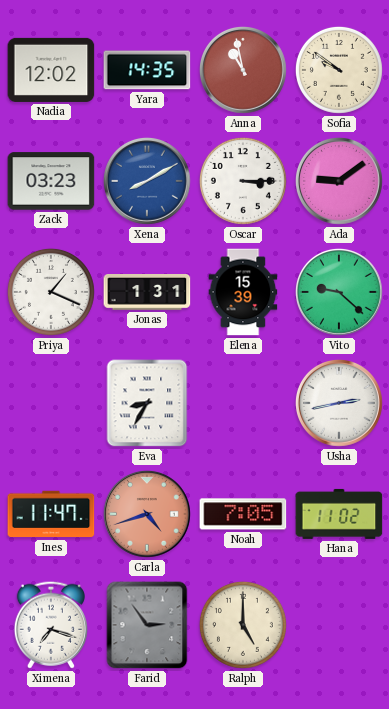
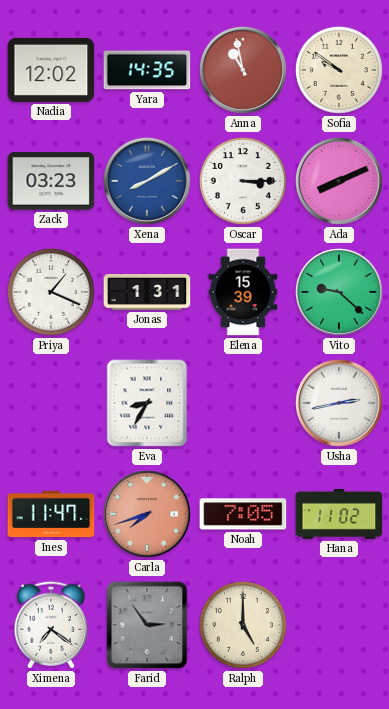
Ada: 9:09 -> 8:11
Carla: 4:42 -> 7:42
Ximena: 7:18 -> 7:21
